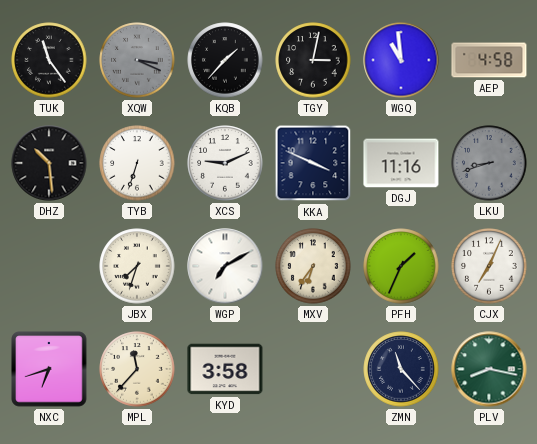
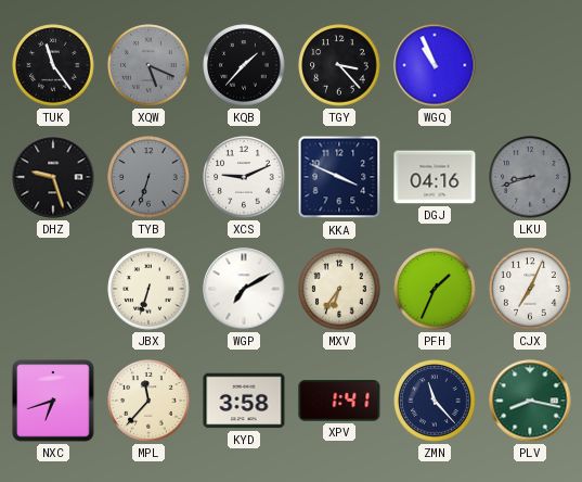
XQW: 3:19 -> 5:19
TGY: 3:02 -> 3:23
WGQ: 10:59 -> 10:56
AEP: 4:58 -> none
DHZ: 10:29 -> 9:27
TYB dial: white -> grey
DGJ: 11:16 -> 04:16
JBX: 7:33 -> 6:33
XPV: none -> 1:41
